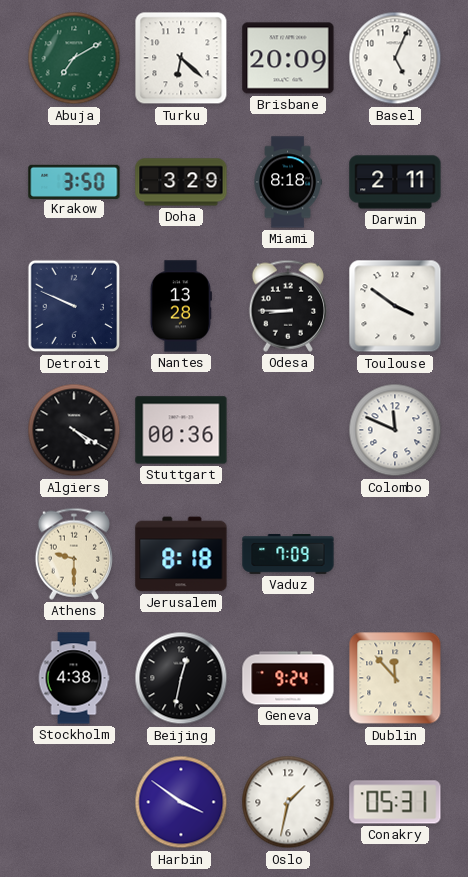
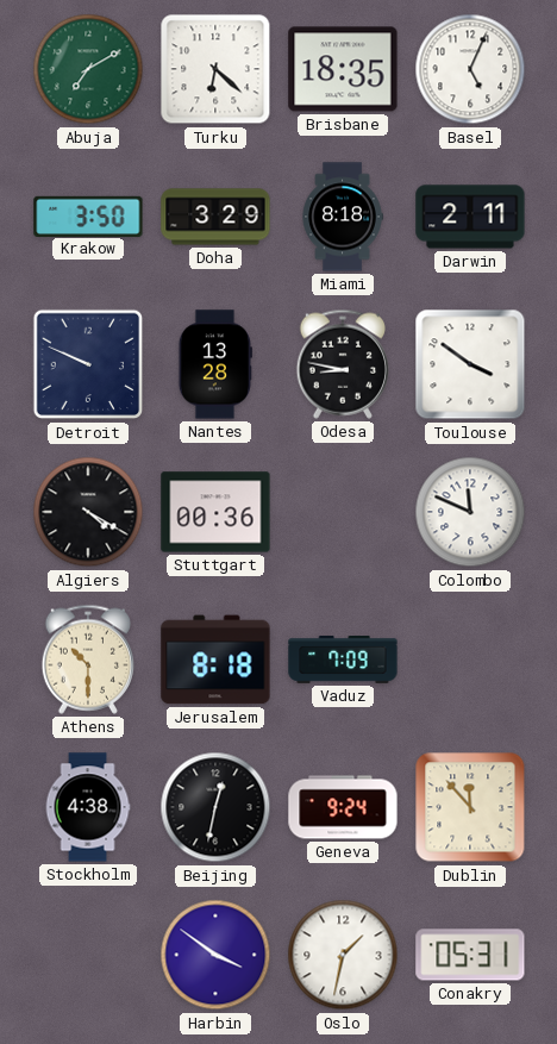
Brisbane: 20:09 -> 18:35
Odesa: 8:45 -> 8:47
Athens: 9:30 -> 10:30
